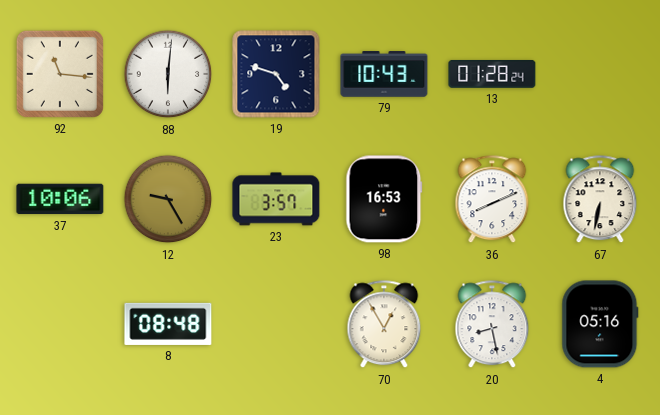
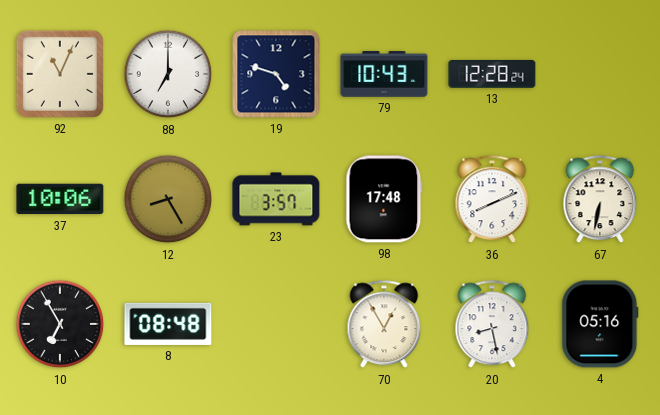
92: 11:16 -> 11:04
88: 6:01 -> 7:00
13: 01:28 -> 12:28
12: 9:25 -> 8:25
98: 16:53 -> 17:48
10: none -> 6:55
